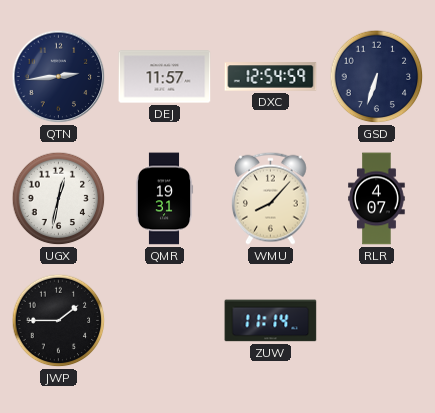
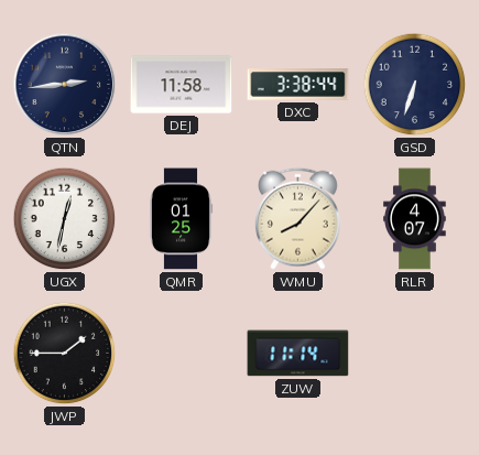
DEJ: 11:57 -> 11:58
DXC: 12:54 -> 3:38
QMR: 19:31 -> 01:25
